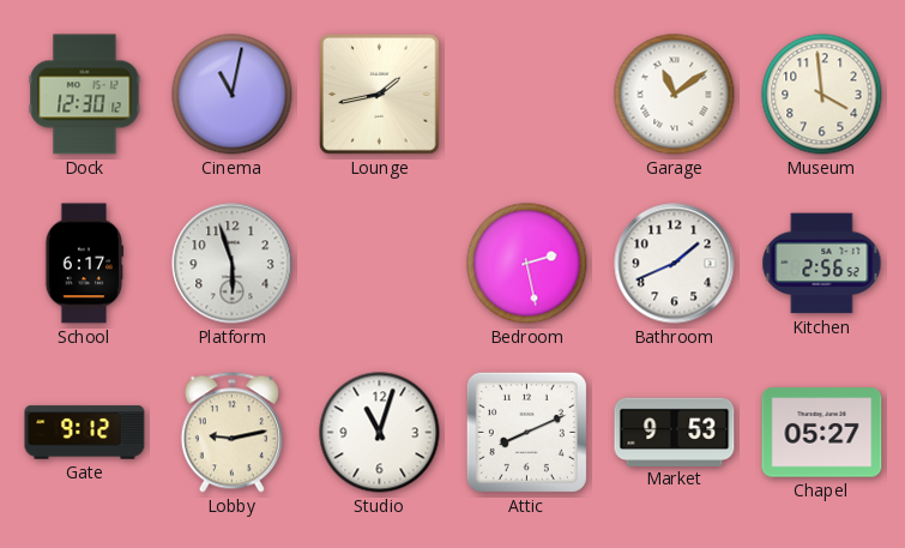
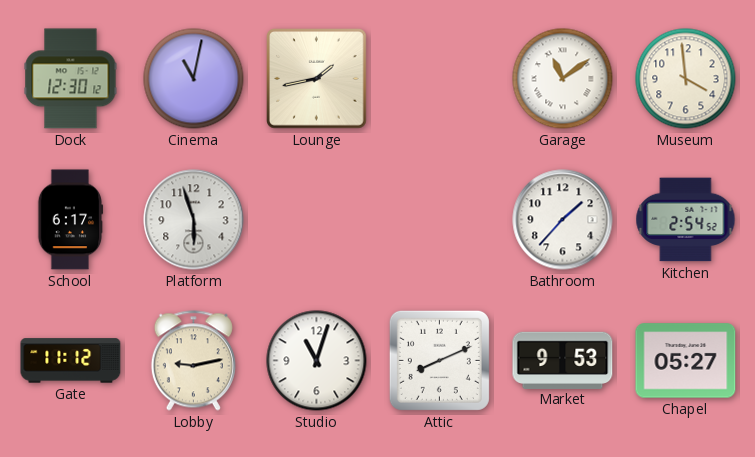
Bedroom: 2:28 -> none
Bathroom: 1:41 -> 1:37
Kitchen: 2:56 -> 2:54
Gate: 9:12 -> 11:12
